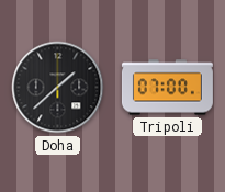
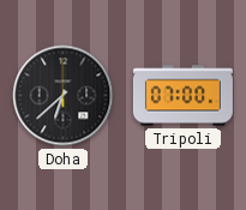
Doha: 1:38 -> 6:38
